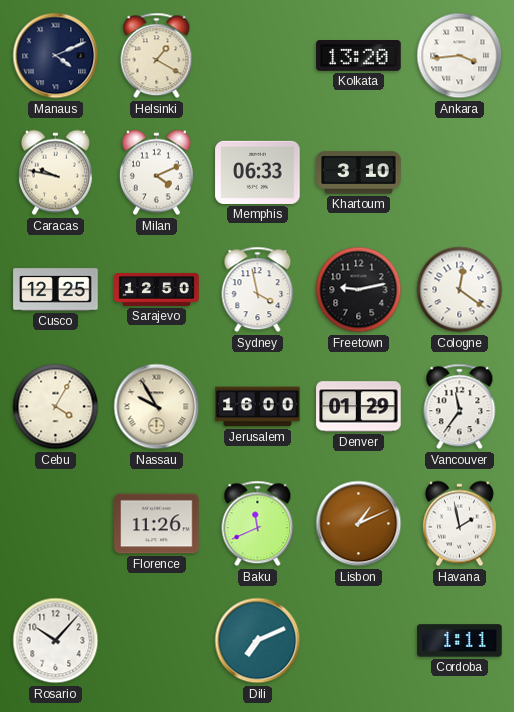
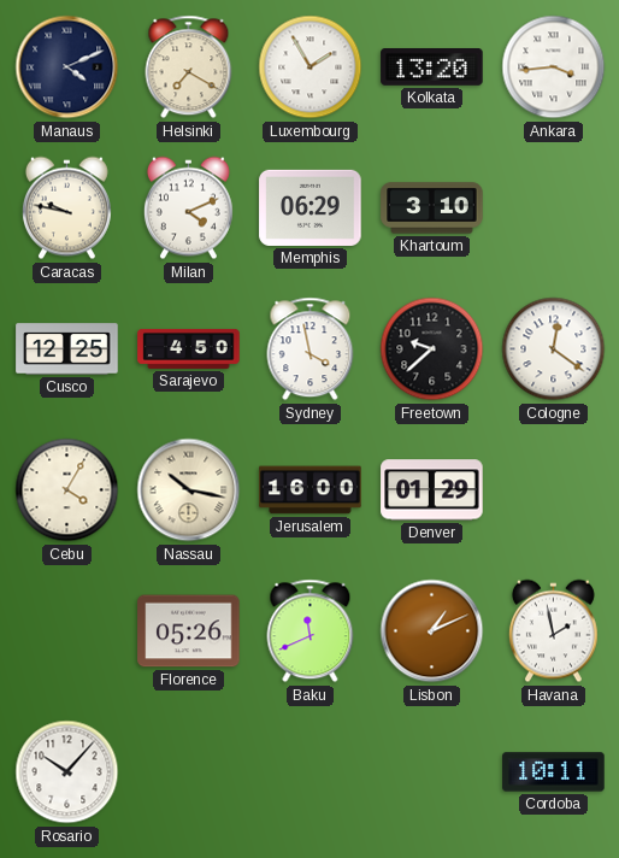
Helsinki: 1:20 -> 7:20
Luxembourg: none -> 1:55
Memphis: 06:33 -> 06:29
Sarajevo: 12:50 -> 4:50
Freetown: 9:13 -> 9:38
Nassau: 9:55 -> 10:17
Vancouver: 11:36 -> none
Florence: 11:26 -> 05:26
Dili: 7:11 -> none
Cordoba: 1:11 -> 10:11
